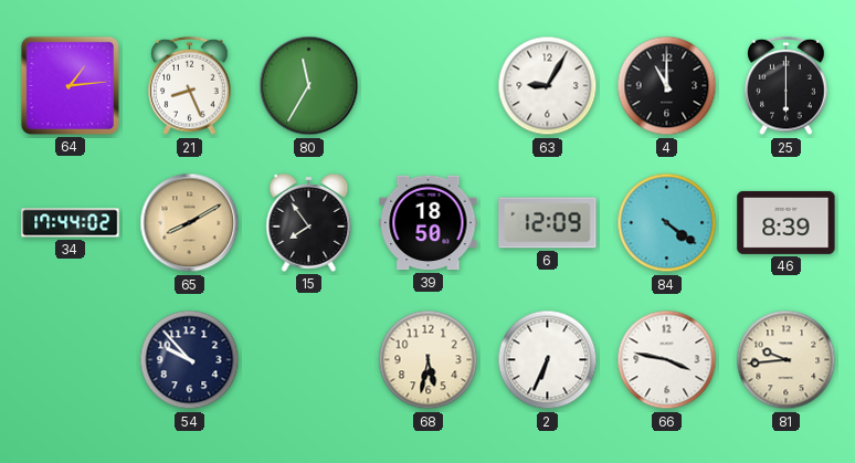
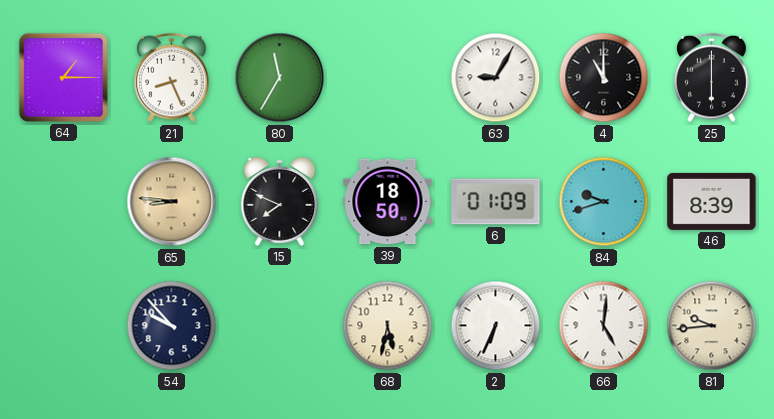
64: 1:14 -> 1:15
34: 17:44 -> none
65: 8:10 -> 8:46
15: 7:54 -> 7:49
6: 12:09 -> 01:09
84: 4:21 -> 9:42
66: 3:47 -> 5:01
